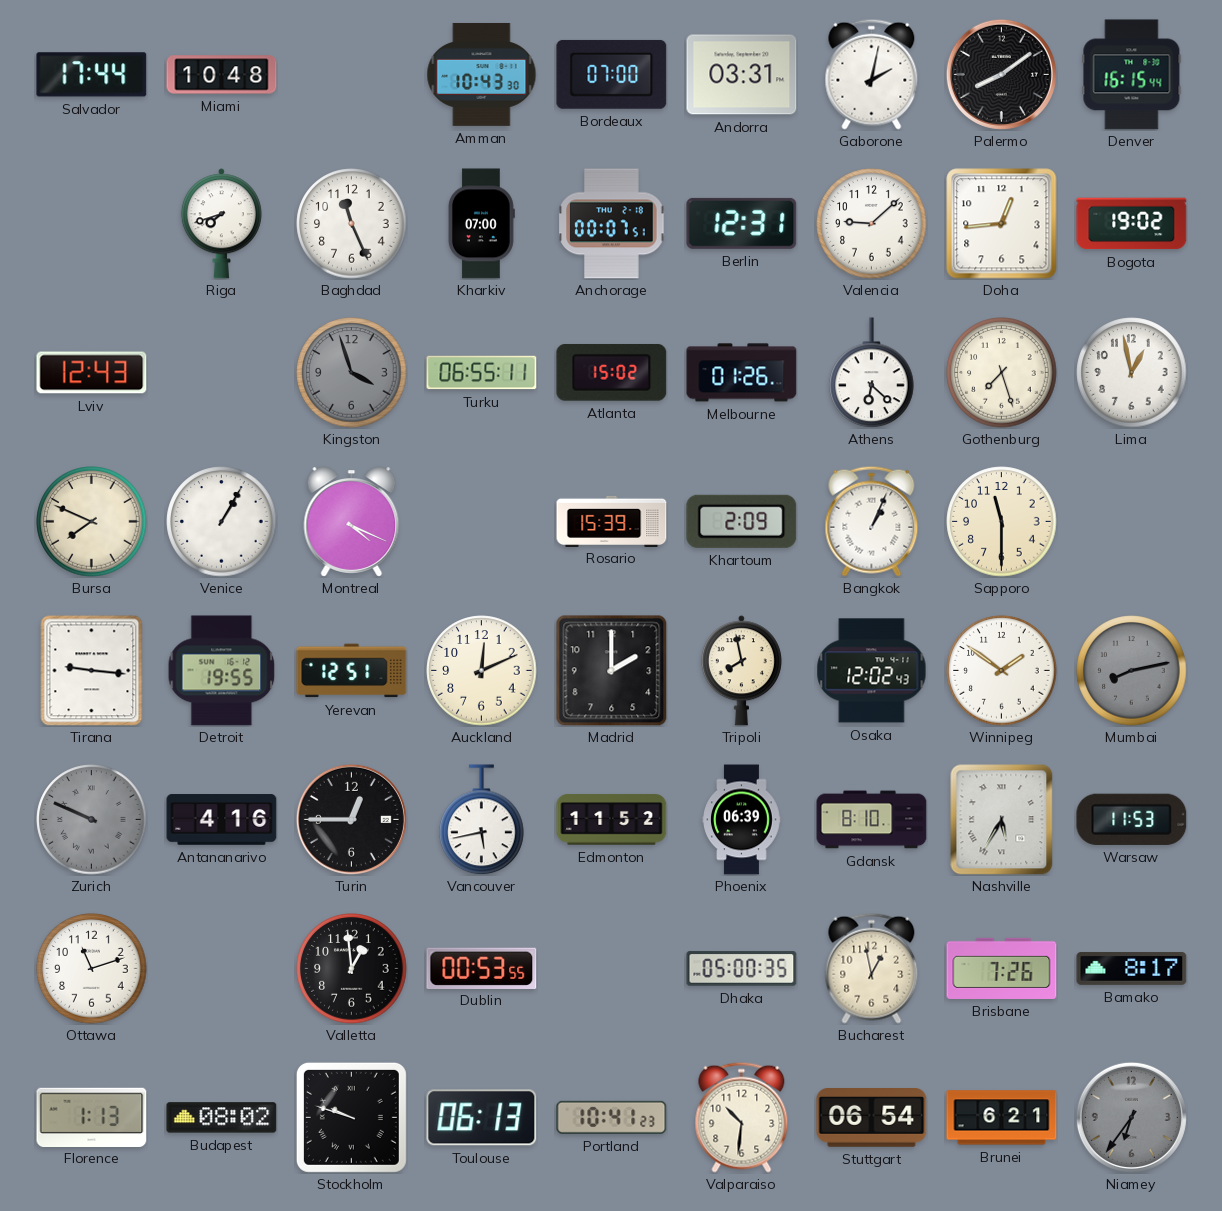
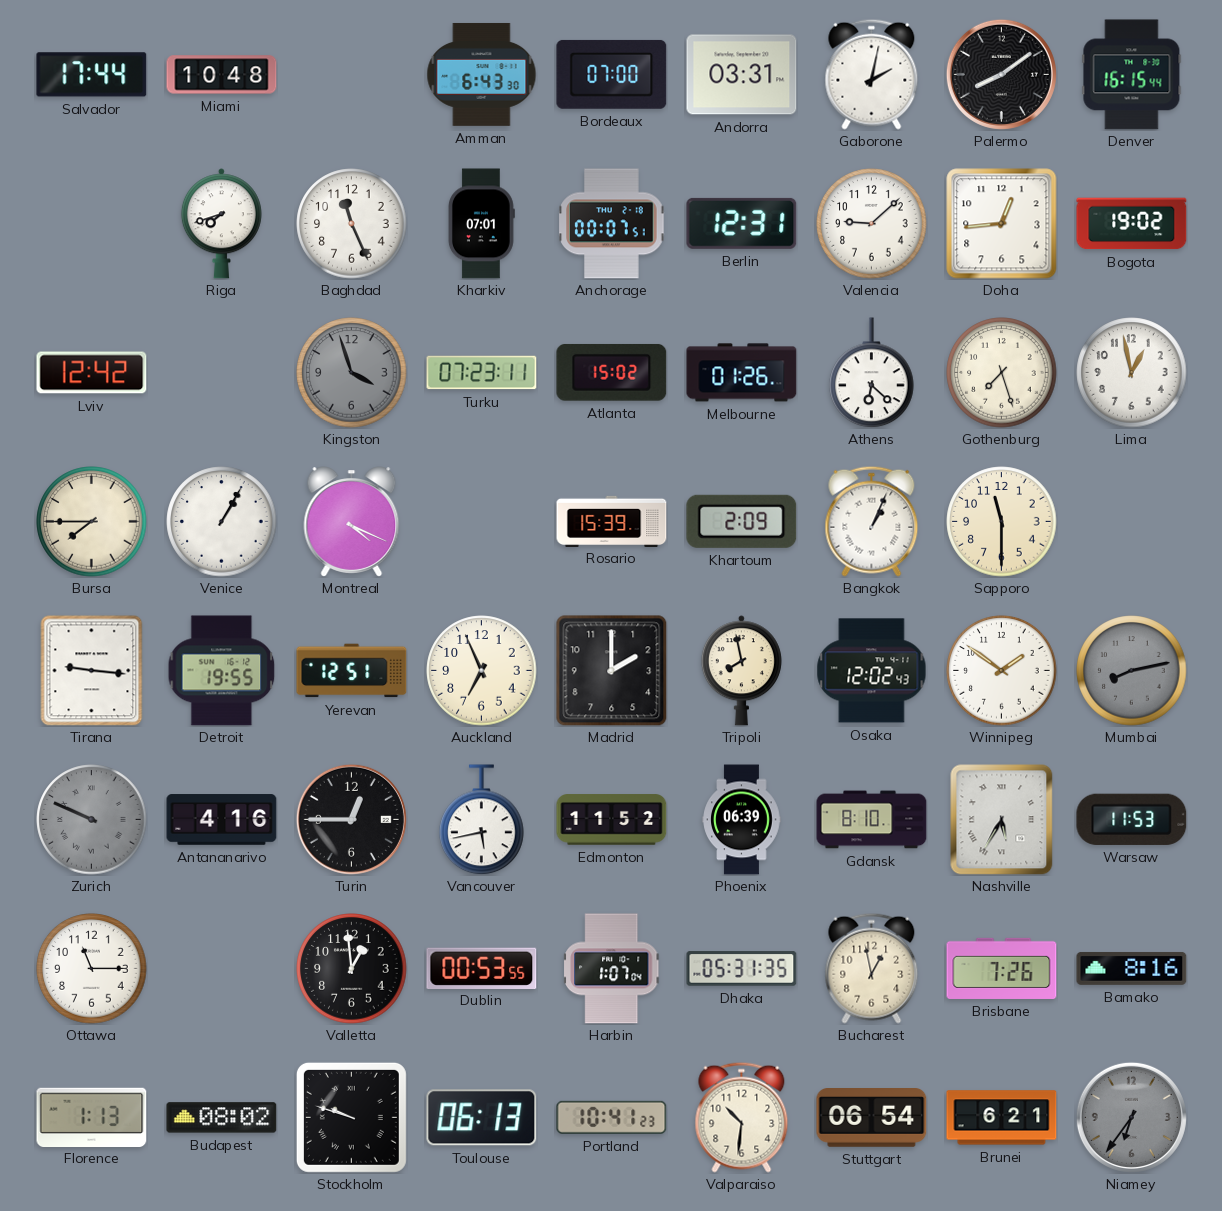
Amman: 10:43 -> 6:43
Kharkiv: 07:00 -> 07:01
Lviv: 12:43 -> 12:42
Turku: 06:55 -> 07:23
Bursa: 7:49 -> 7:45
Auckland: 12:11 -> 6:56
Ottawa: 11:12 -> 11:15
Harbin: none -> 1:07
Dhaka: 05:00 -> 05:31
Bamako: 8:17 -> 8:16
